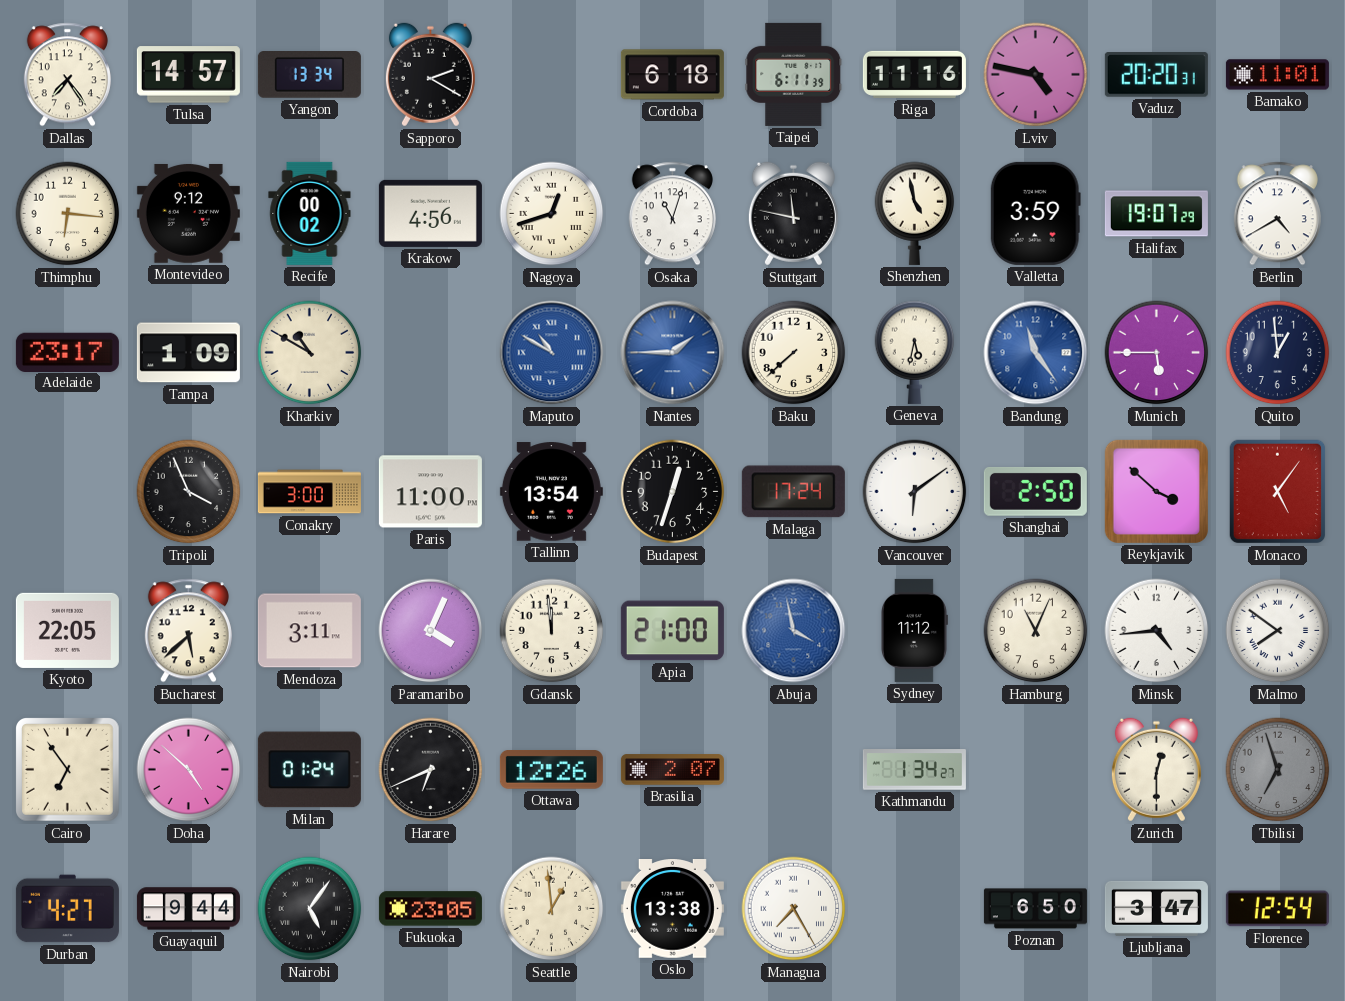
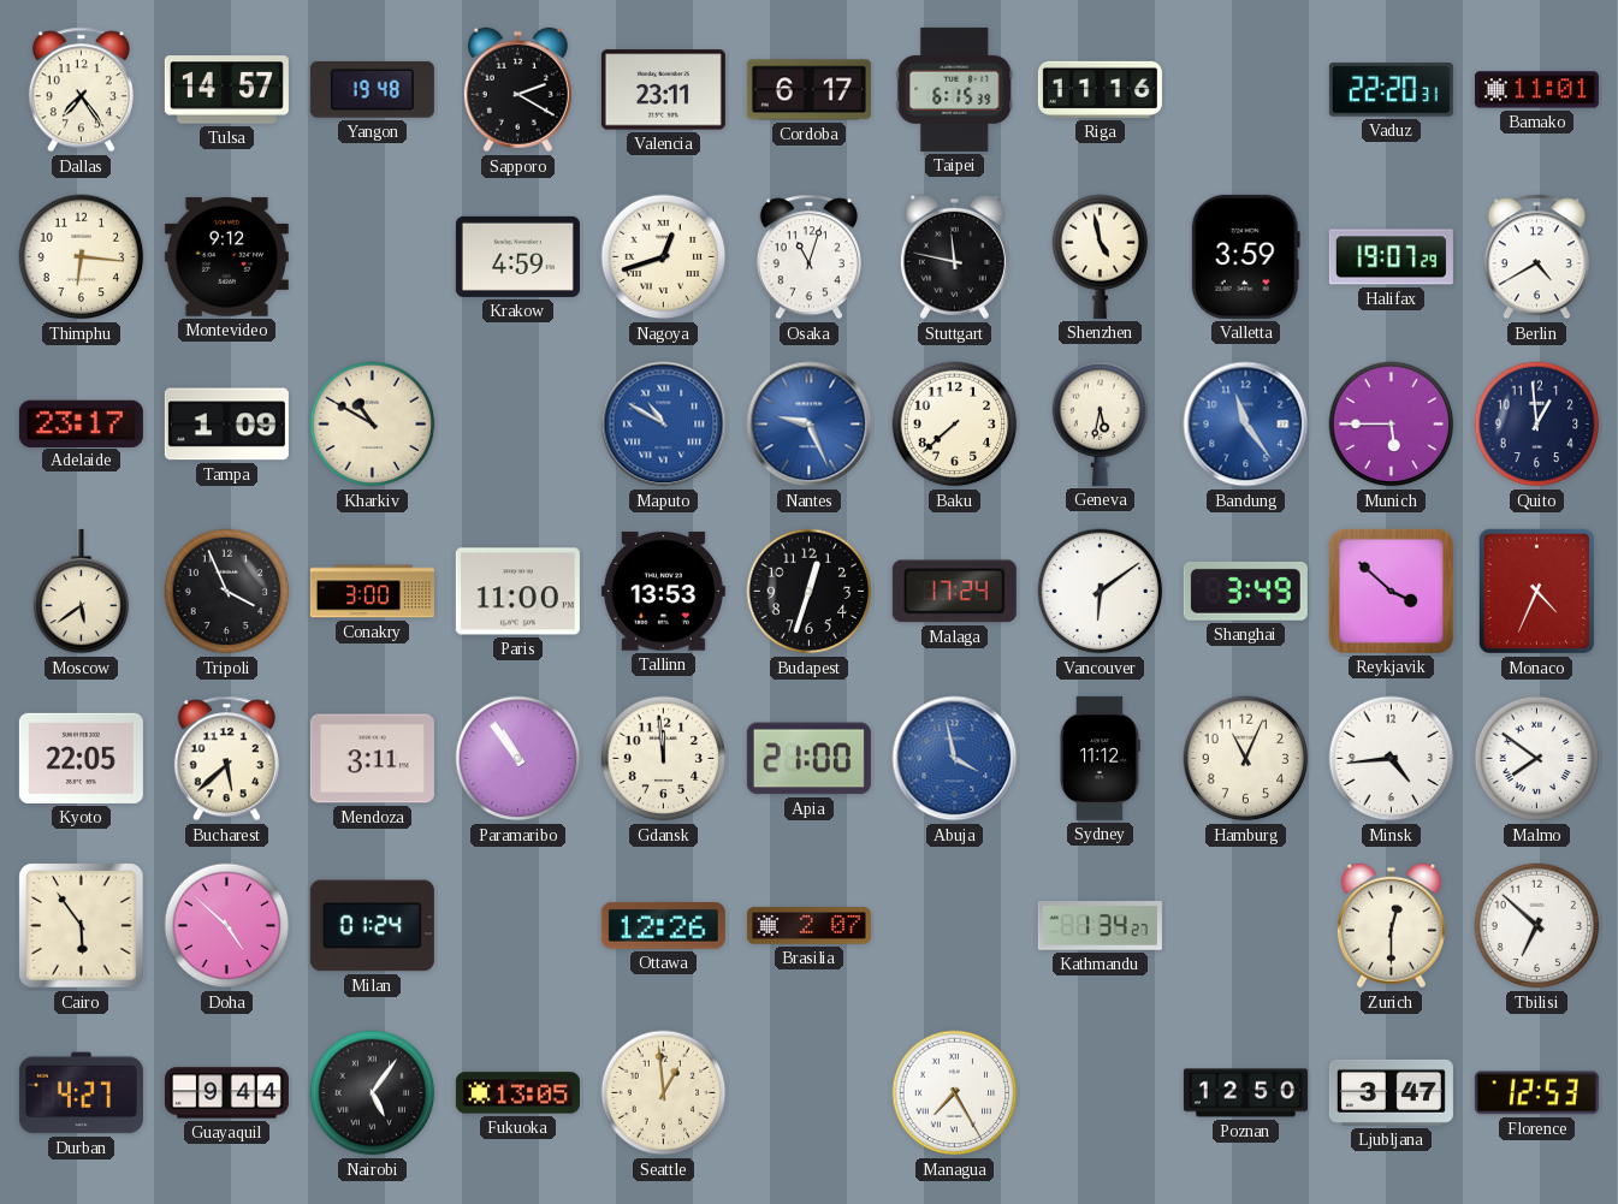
Yangon: 13:34 -> 19:48
Valencia: none -> 23:11
Cordoba: 6:18 -> 6:17
Taipei: 6:11 -> 6:15
Lviv: 4:47 -> none
Vaduz: 20:20 -> 22:20
Recife: 00:02 -> none
Krakow: 4:56 -> 4:59
Nantes: 1:45 -> 9:26
Moscow: none -> 5:39
Tallinn: 13:54 -> 13:53
Shanghai: 2:50 -> 3:49
Monaco: 5:06 -> 4:34
Paramaribo: 4:04 -> 10:54
Cairo: 6:54 -> 5:54
Harare: 6:41 -> none
Tbilisi: 6:57 -> 6:52
Tbilisi dial: grey -> white
Fukuoka: 23:05 -> 13:05
Oslo: 13:38 -> none
Poznan: 6:50 -> 12:50
Florence: 12:54 -> 12:53
